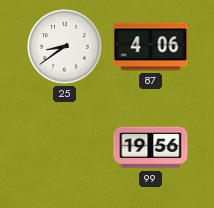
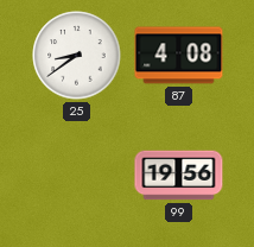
87: 4:06 -> 4:08
